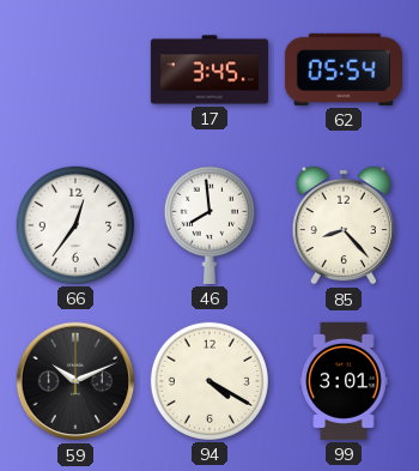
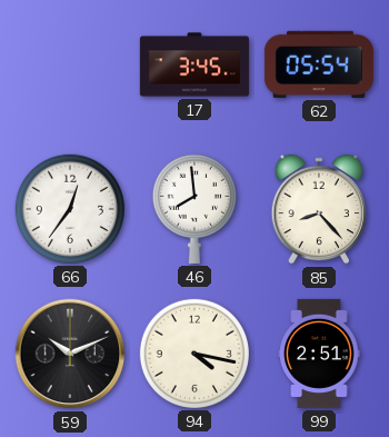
94: 4:20 -> 4:17
99: 3:01 -> 2:51
